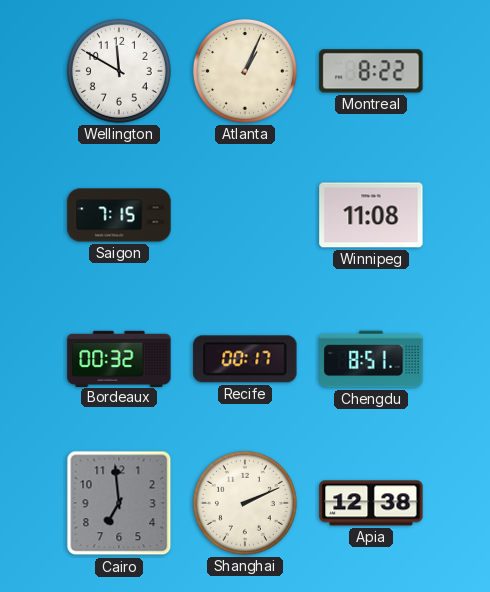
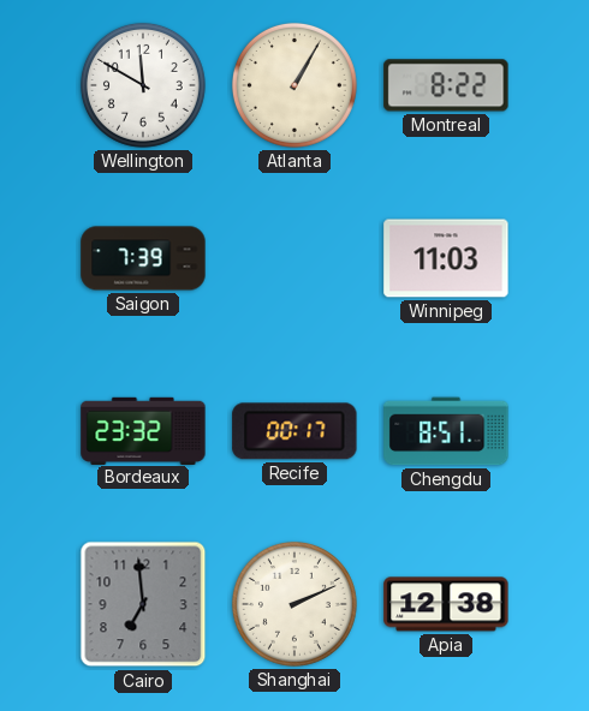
Atlanta: 1:04 -> 1:05
Saigon: 7:15 -> 7:39
Winnipeg: 11:08 -> 11:03
Bordeaux: 00:32 -> 23:32
